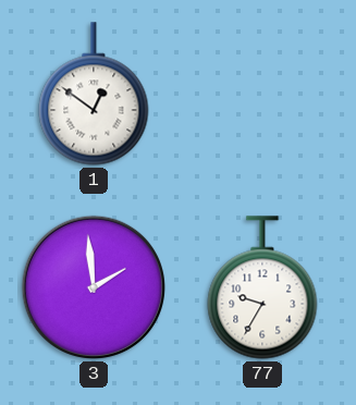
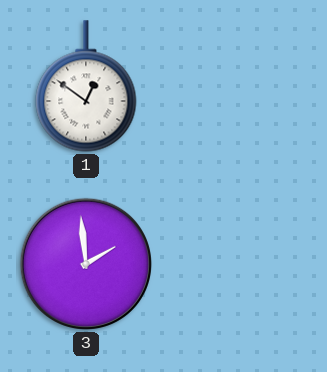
77: 9:35 -> none
